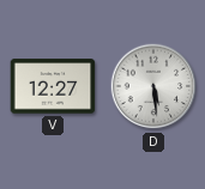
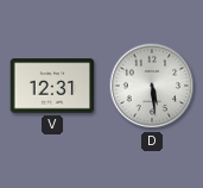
V: 12:27 -> 12:31
